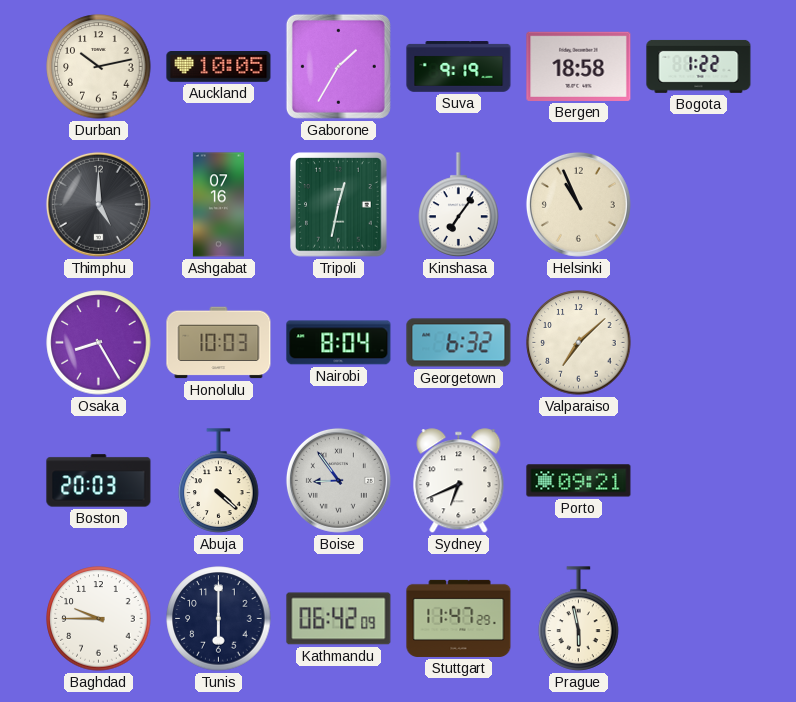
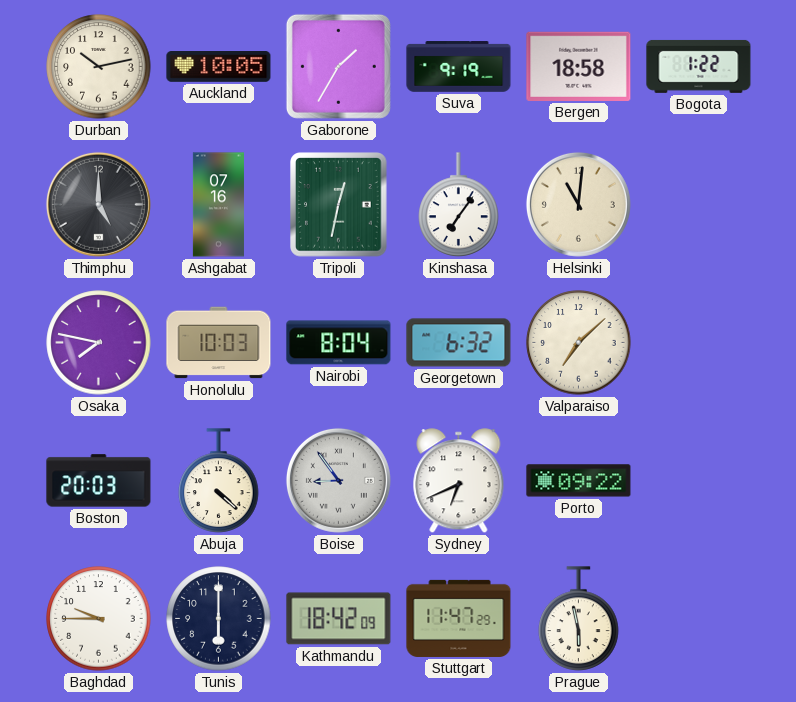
Helsinki: 10:56 -> 11:01
Osaka: 8:25 -> 7:47
Porto: 09:21 -> 09:22
Kathmandu: 06:42 -> 18:42
